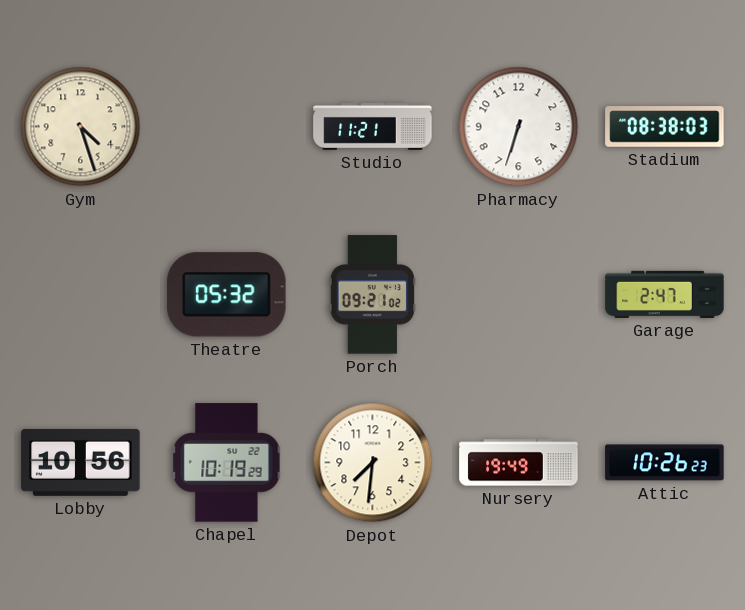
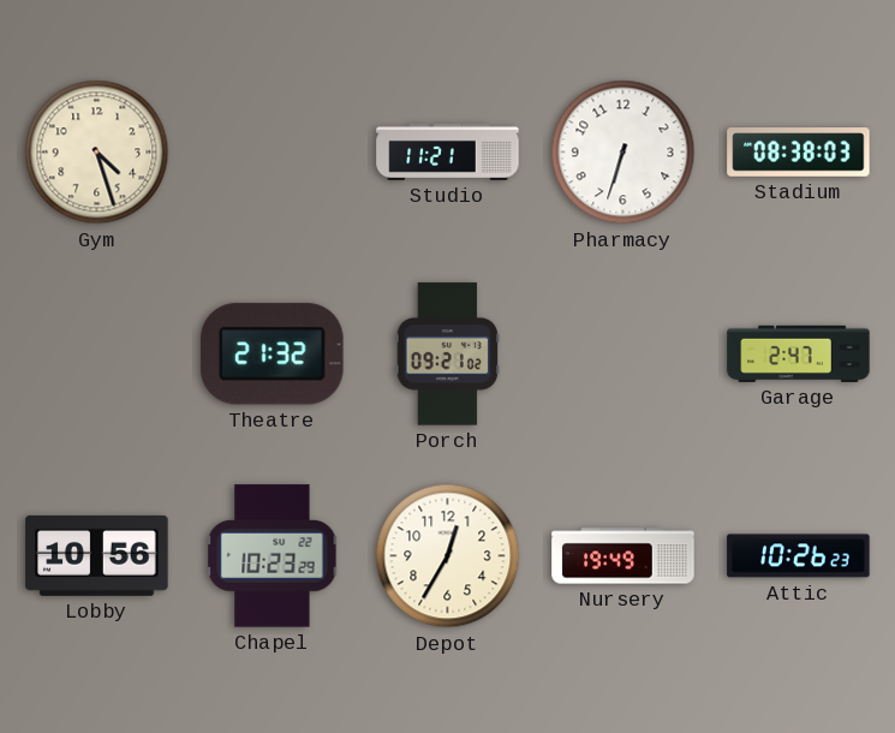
Theatre: 05:32 -> 21:32
Chapel: 10:19 -> 10:23
Depot: 7:31 -> 12:35
